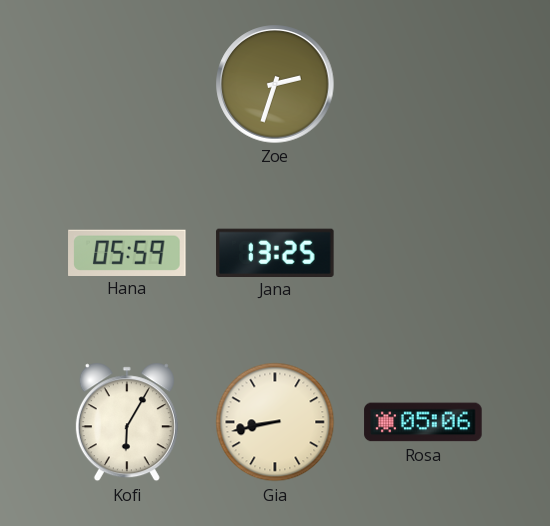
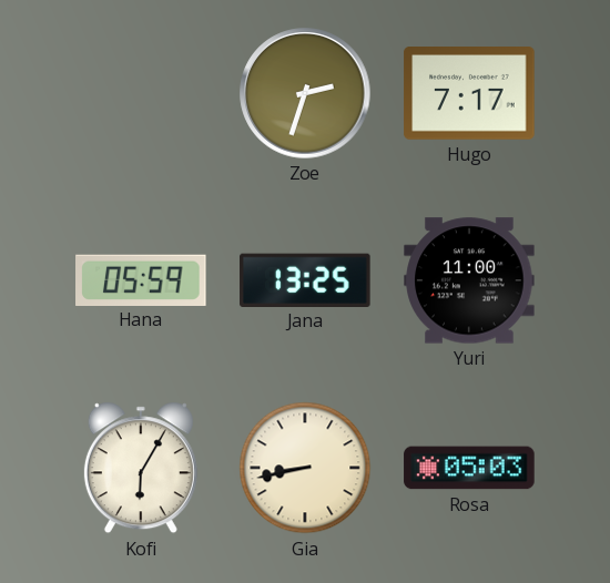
Hugo: none -> 7:17
Yuri: none -> 11:00
Rosa: 05:06 -> 05:03
